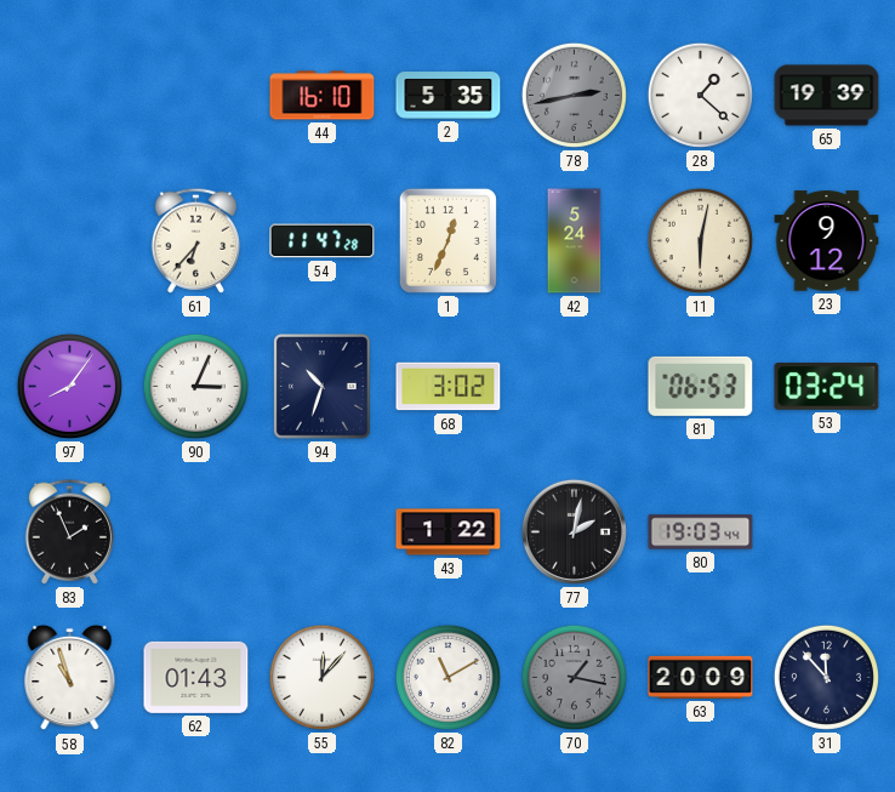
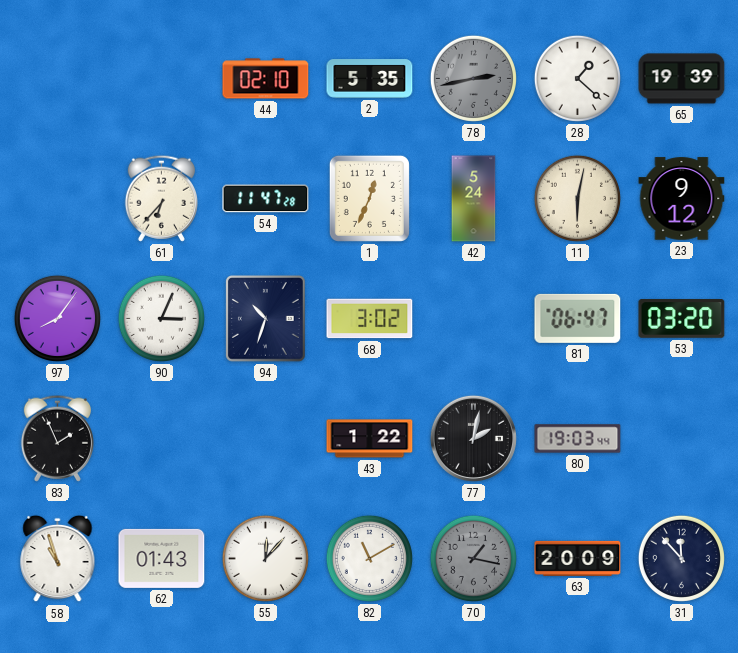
44: 16:10 -> 02:10
81: 06:53 -> 06:47
53: 03:24 -> 03:20
